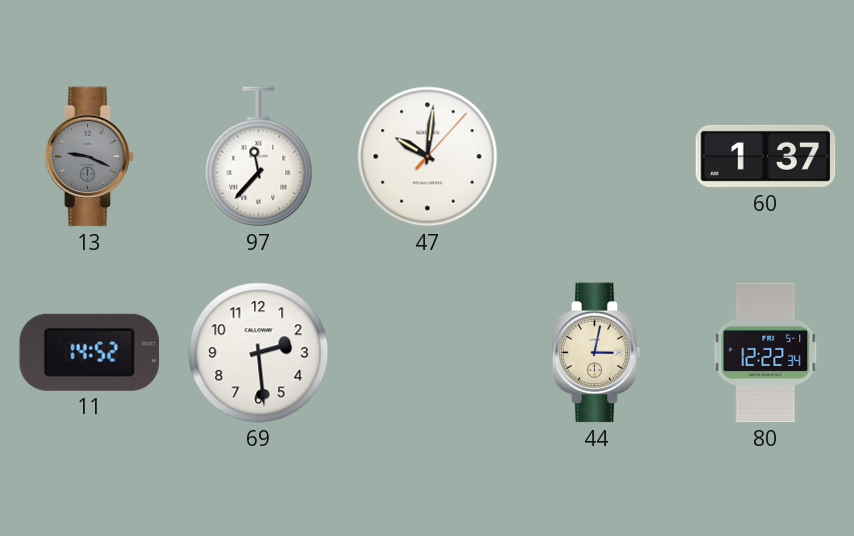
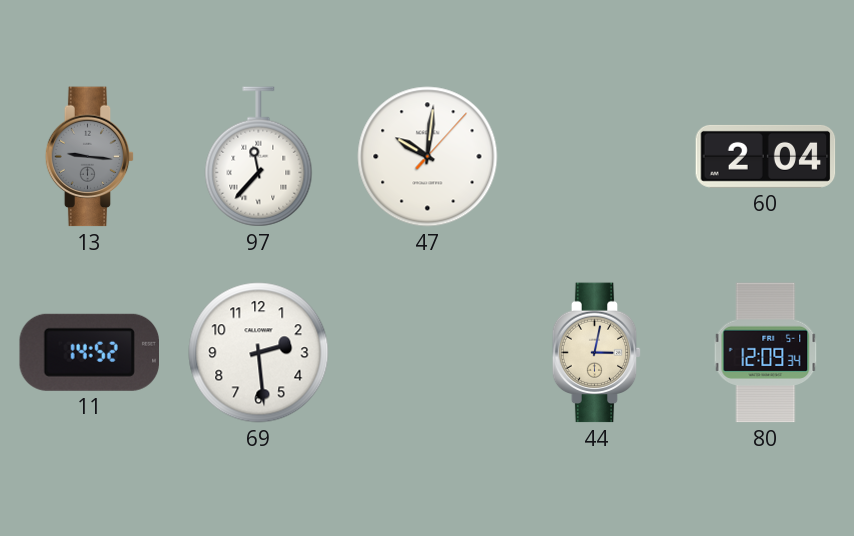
13: 9:19 -> 9:16
60: 1:37 -> 2:04
80: 12:22 -> 12:09
